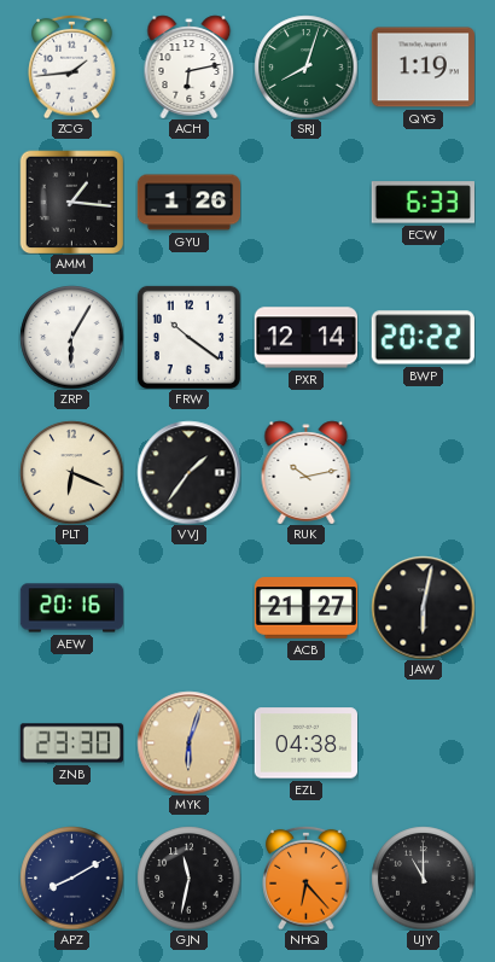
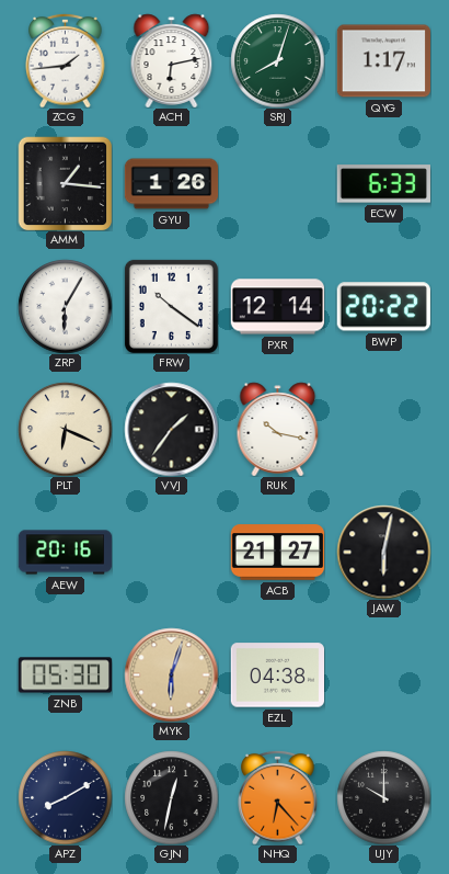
QYG: 1:19 -> 1:17
RUK: 10:13 -> 10:17
ZNB: 23:30 -> 05:30
GJN: 11:32 -> 12:32
UJY: 11:00 -> 10:00
